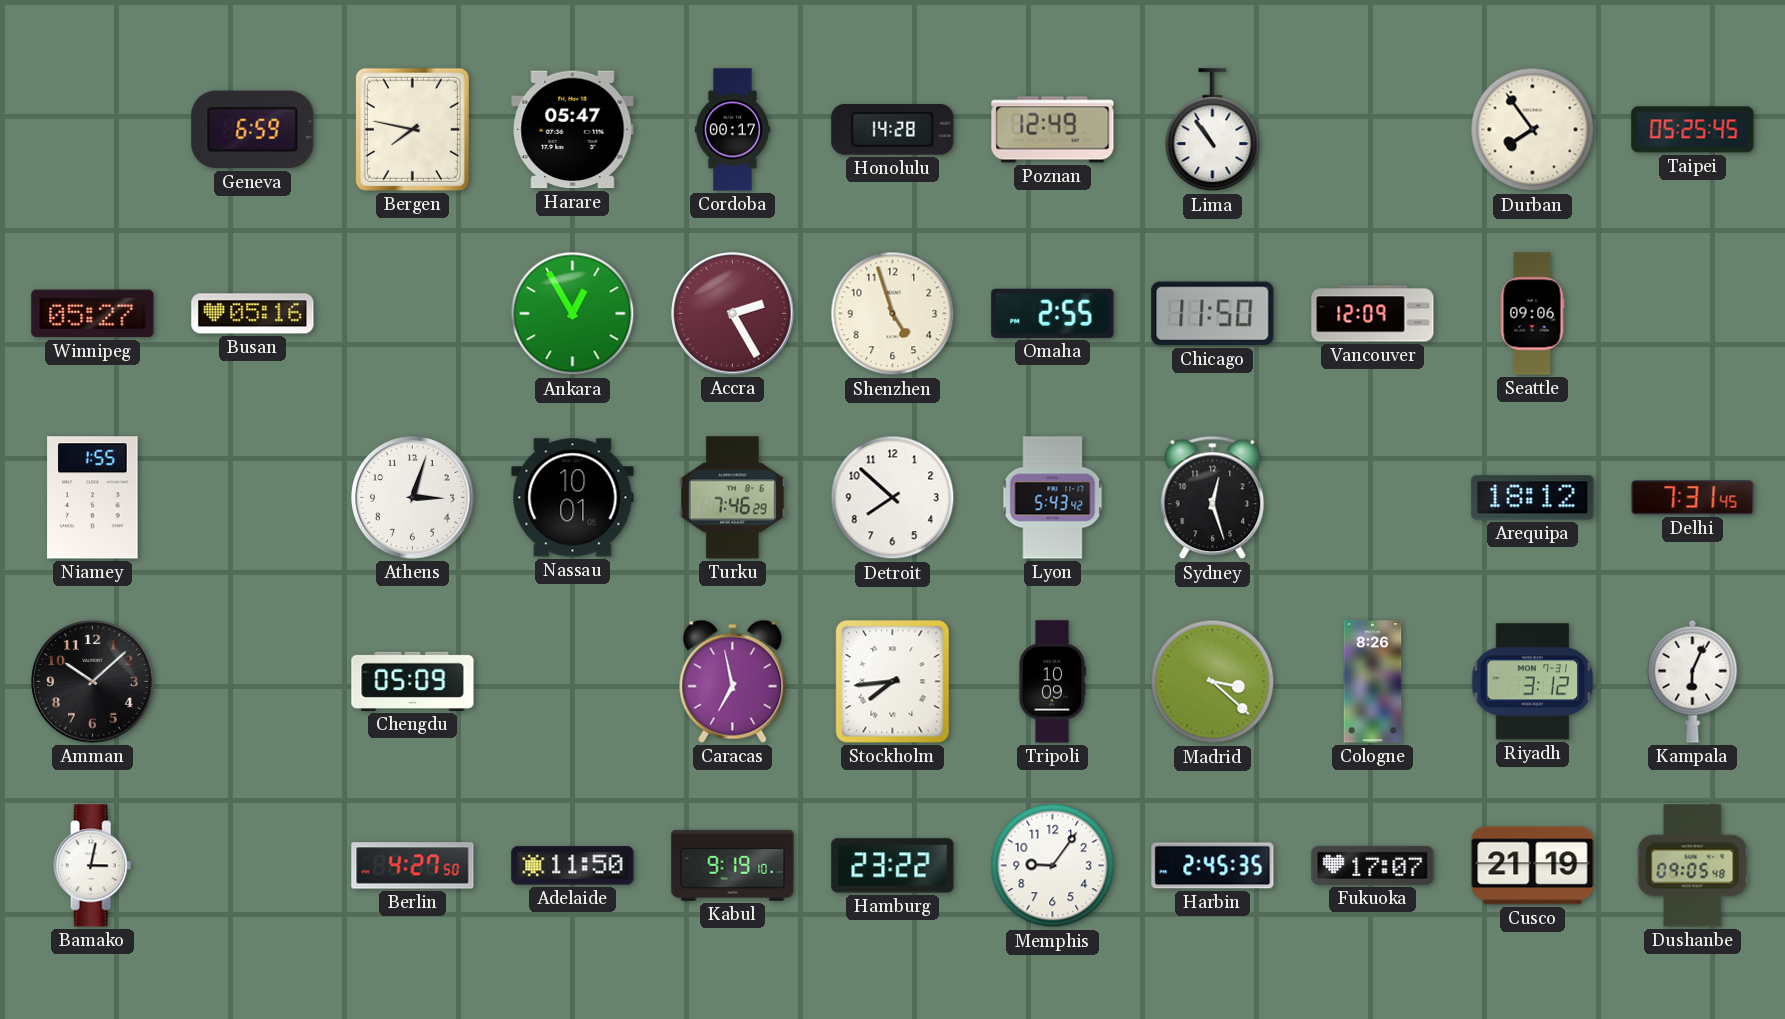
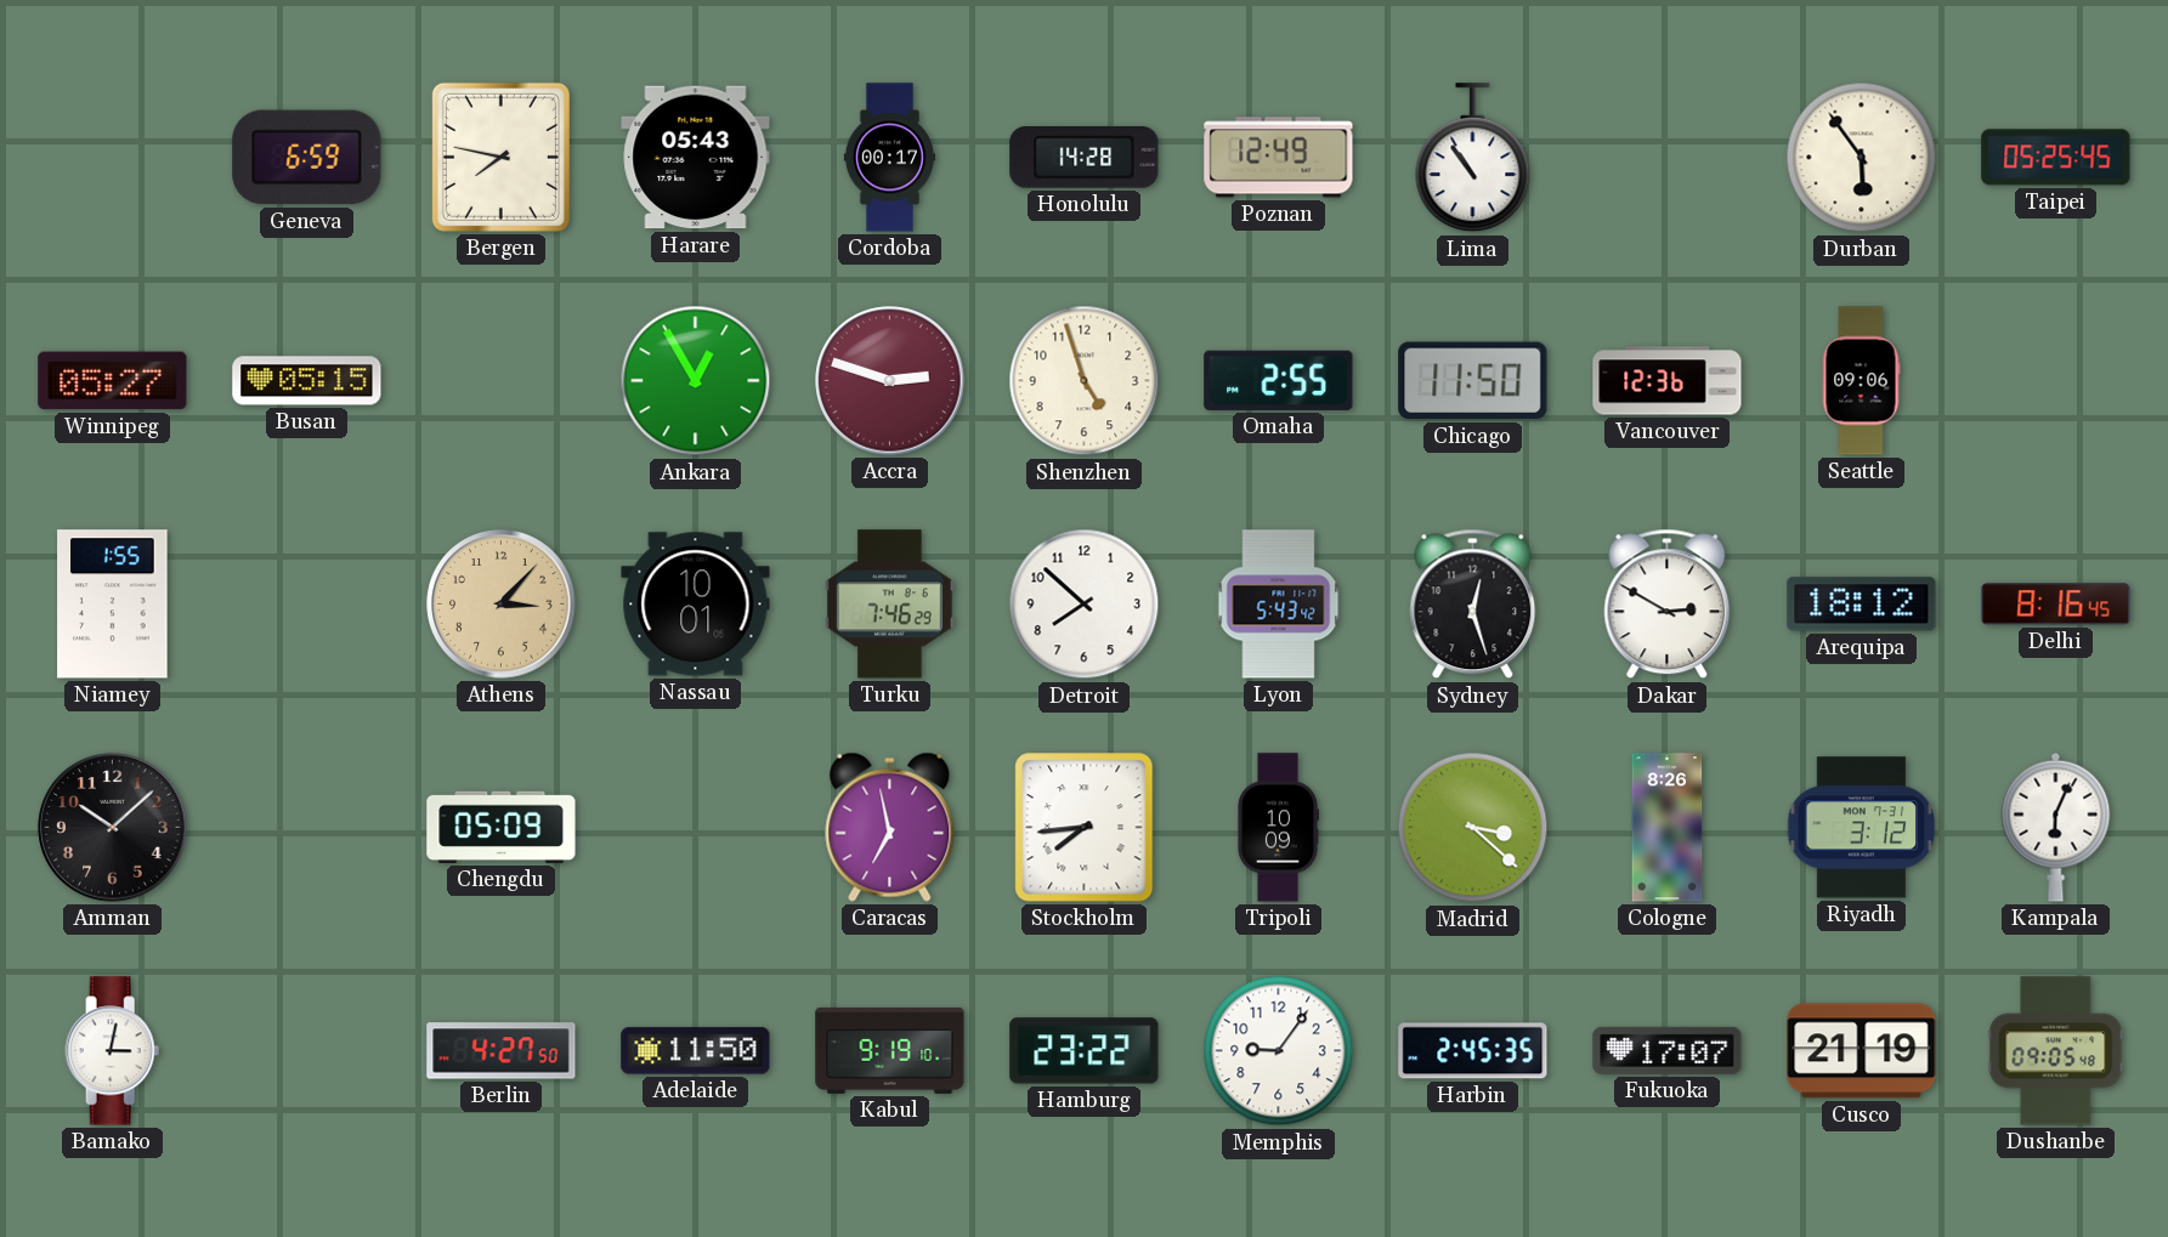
Harare: 05:47 -> 05:43
Durban: 7:54 -> 5:54
Busan: 05:16 -> 05:15
Accra: 2:25 -> 2:48
Vancouver: 12:09 -> 12:36
Athens: 3:03 -> 3:07
Athens dial: white -> champagne
Dakar: none -> 2:50
Delhi: 7:31 -> 8:16
